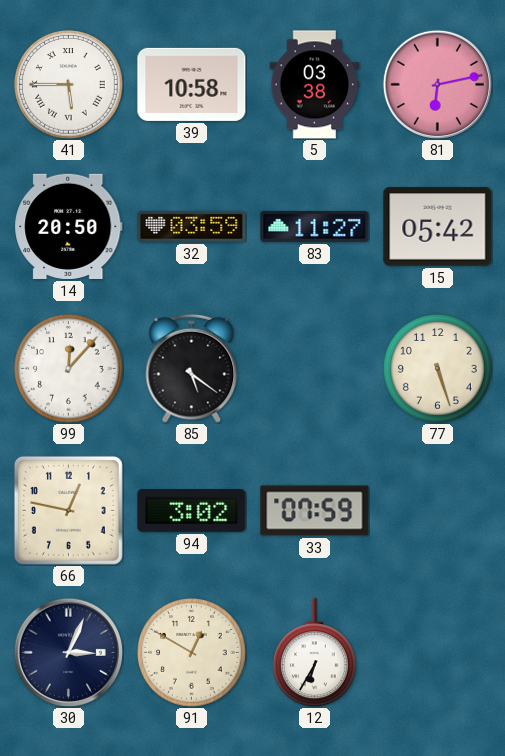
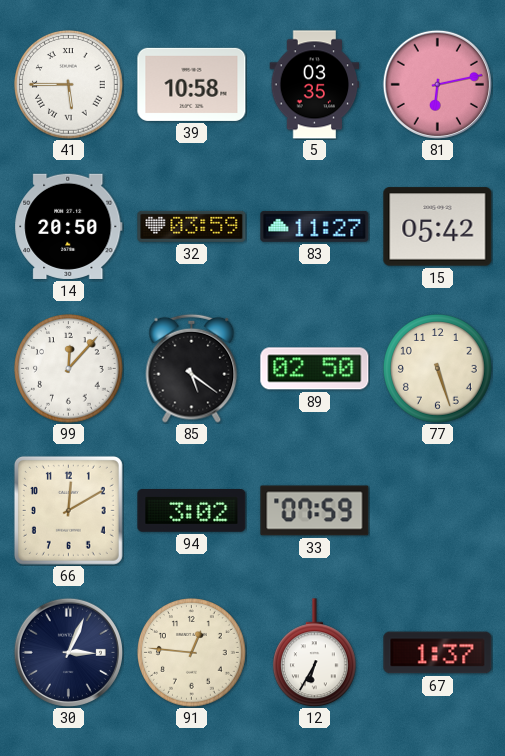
5: 03:38 -> 03:35
89: none -> 02:50
66: 12:47 -> 12:10
91: 12:50 -> 12:46
67: none -> 1:37
